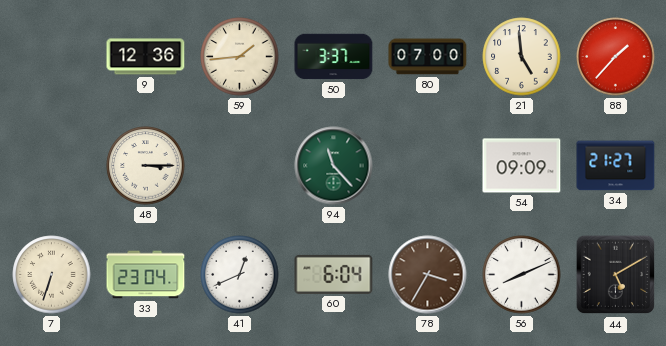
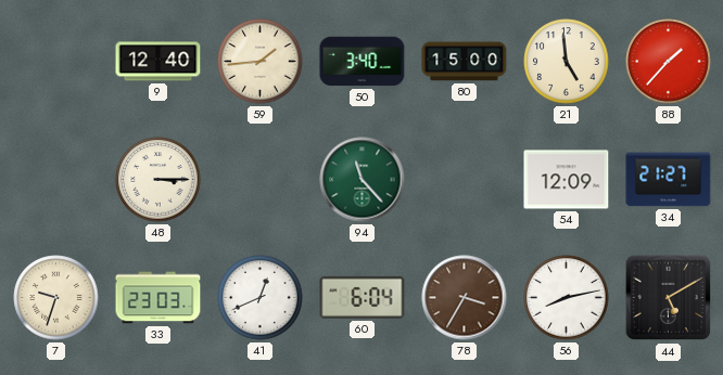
9: 12:36 -> 12:40
50: 3:37 -> 3:40
80: 07:00 -> 15:00
54: 09:09 -> 12:09
7: 6:33 -> 9:33
33: 23:04 -> 23:03
56: 8:11 -> 8:13
